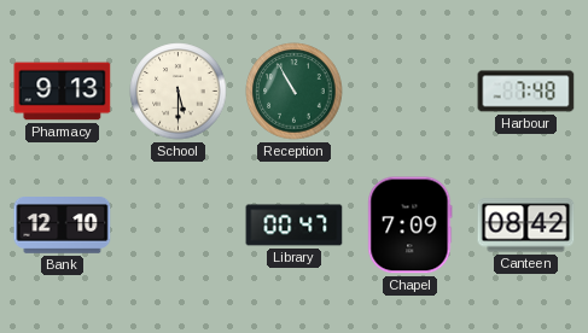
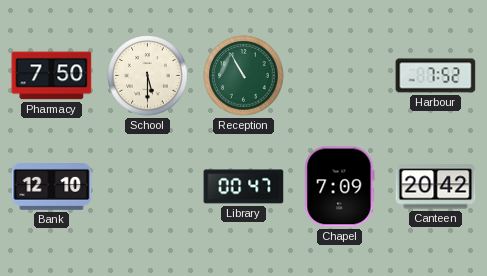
Pharmacy: 9:13 -> 7:50
Harbour: 7:48 -> 7:52
Canteen: 08:42 -> 20:42
